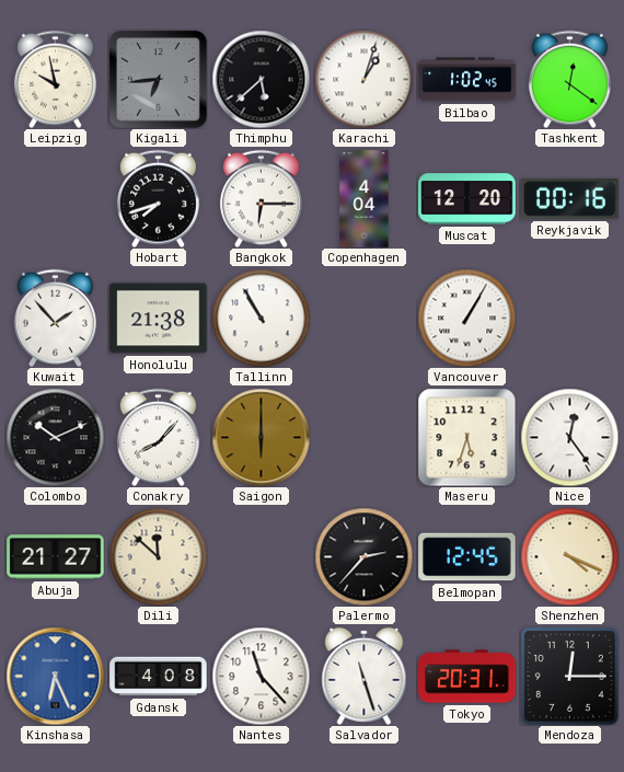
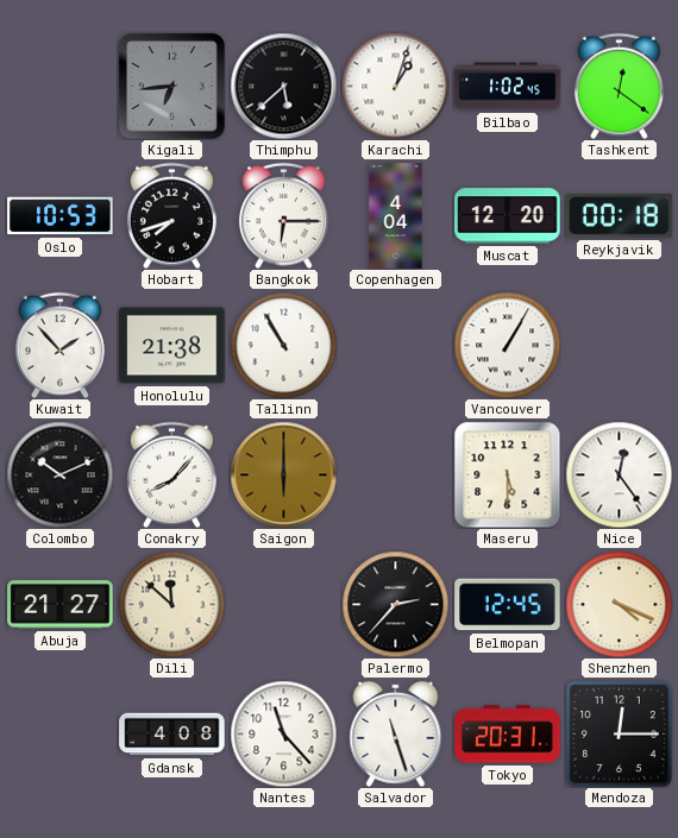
Leipzig: 9:58 -> none
Oslo: none -> 10:53
Reykjavik: 00:16 -> 00:18
Maseru: 5:33 -> 5:30
Kinshasa: 6:26 -> none
